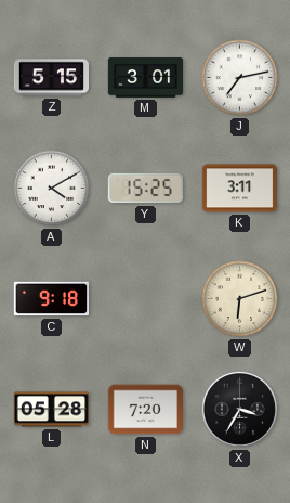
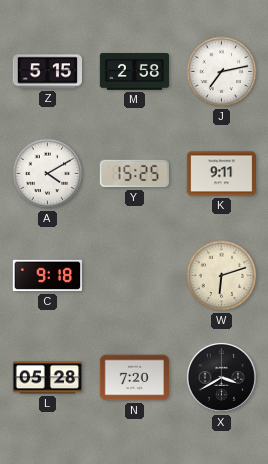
M: 3:01 -> 2:58
K: 3:11 -> 9:11
X: 3:35 -> 3:40
